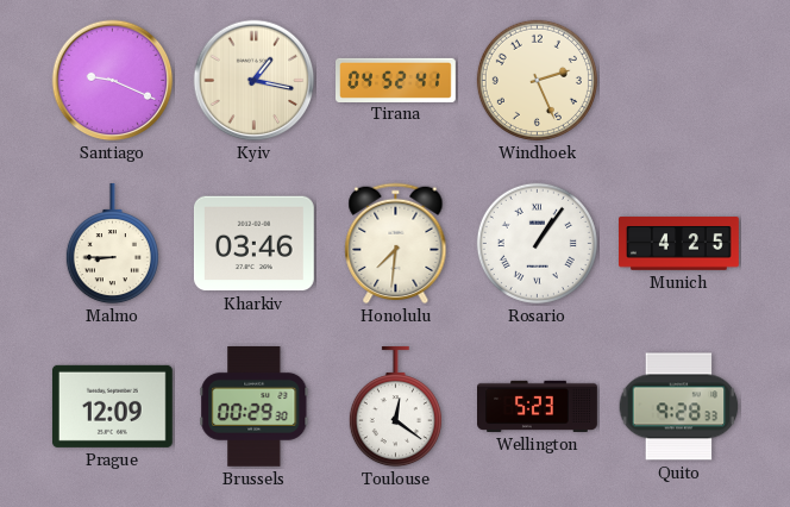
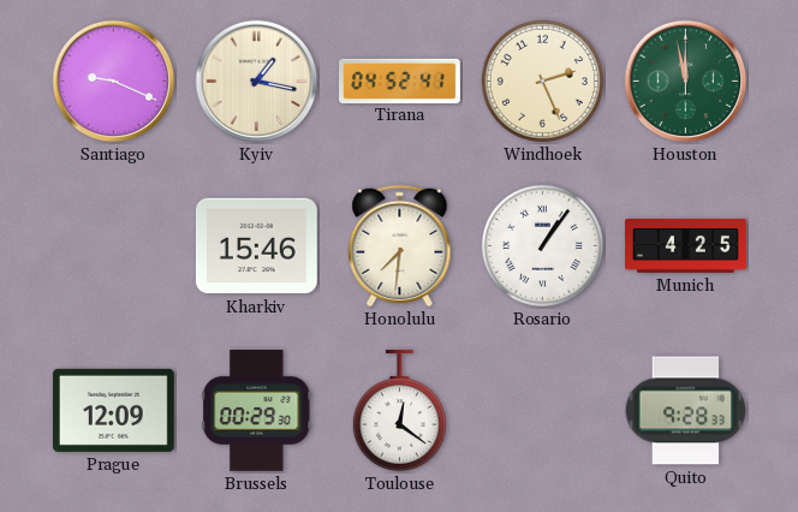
Houston: none -> 11:58
Malmo: 8:45 -> none
Kharkiv: 03:46 -> 15:46
Wellington: 5:23 -> none
